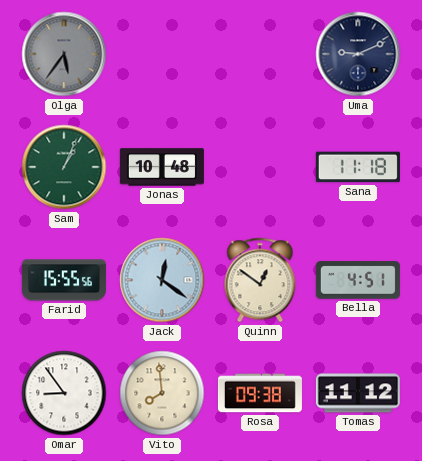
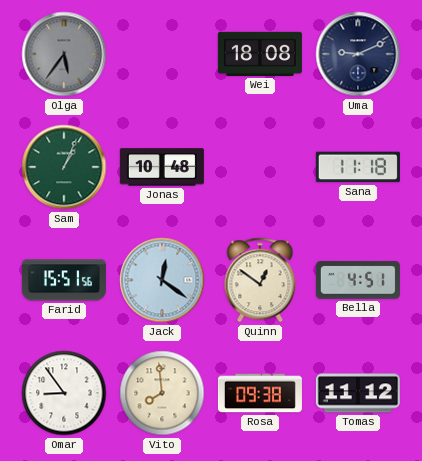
Wei: none -> 18:08
Farid: 15:55 -> 15:51
